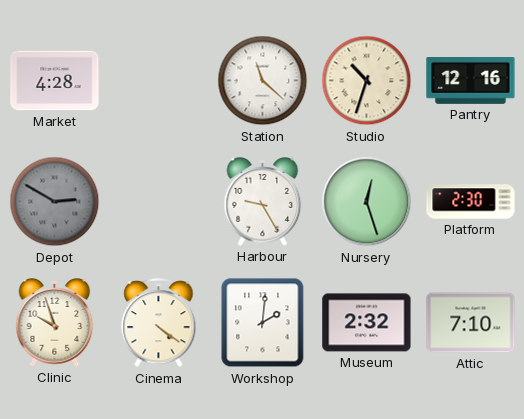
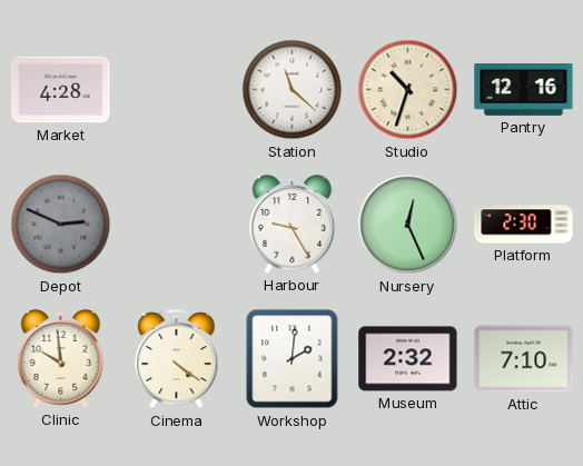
Depot: 2:50 -> 2:49
Nursery: 12:27 -> 12:26
Clinic: 9:57 -> 9:59
